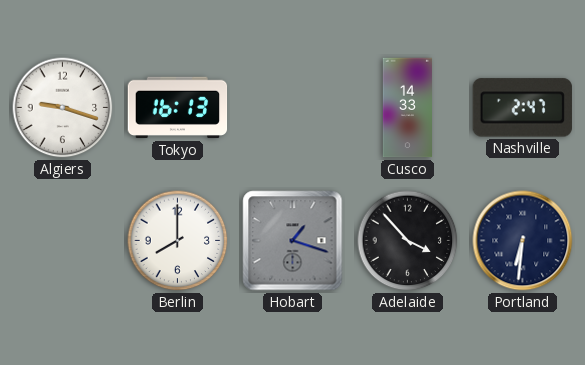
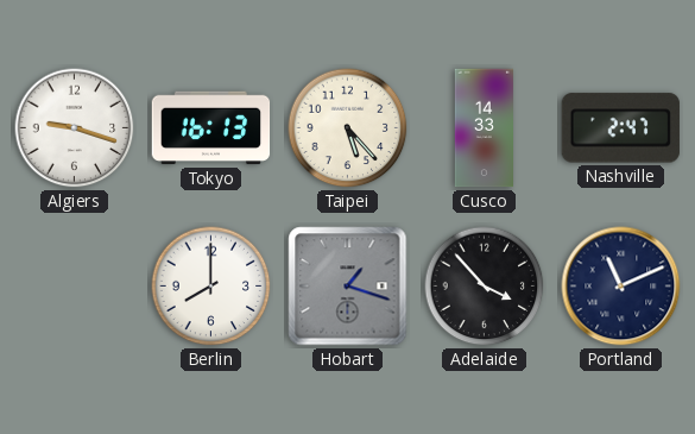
Taipei: none -> 5:23
Portland: 6:31 -> 11:11
